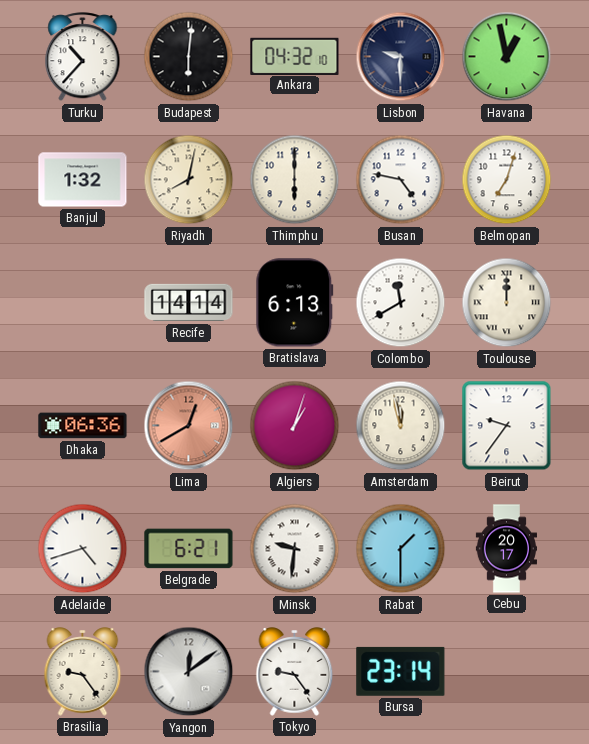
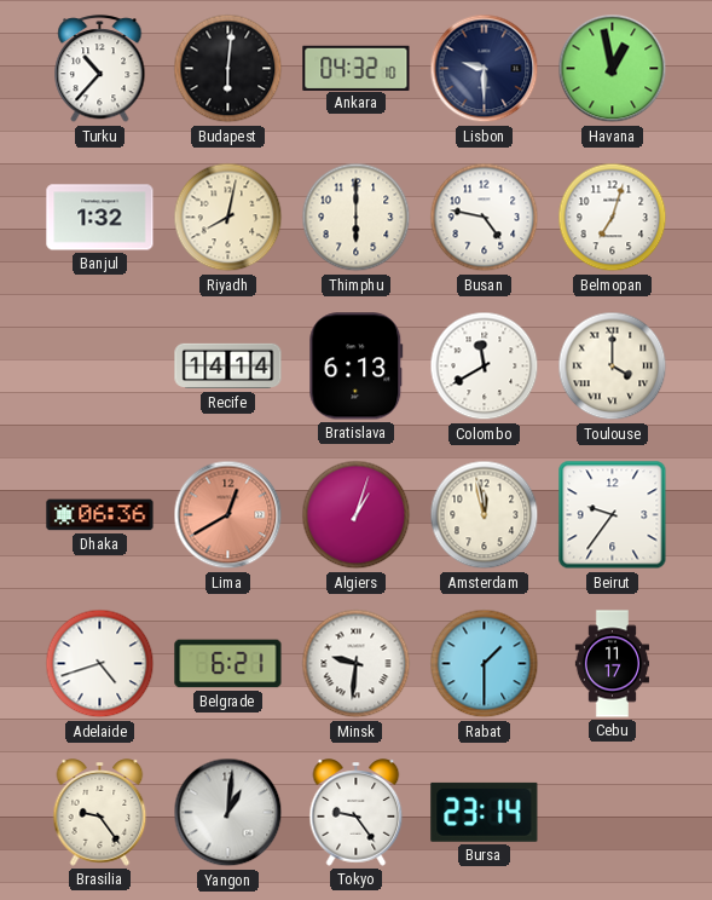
Toulouse: 12:00 -> 4:00
Cebu: 20:17 -> 11:17
Yangon: 12:09 -> 1:01
